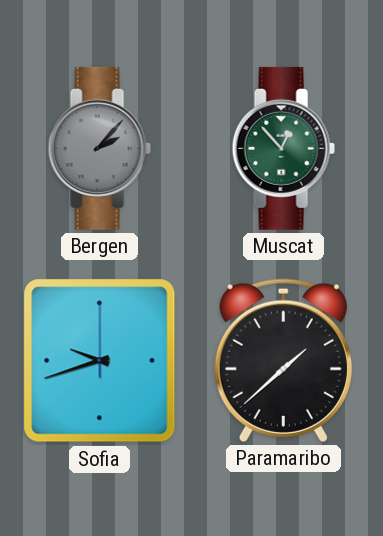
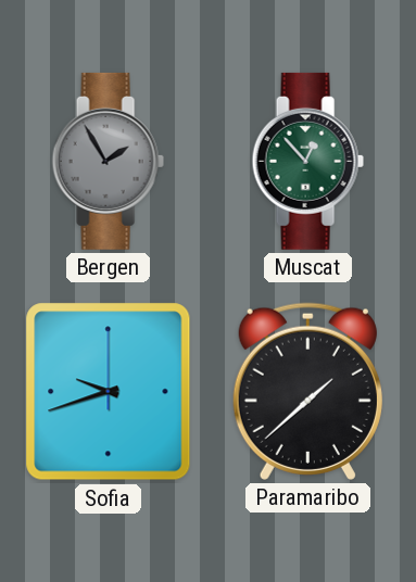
Bergen: 2:07 -> 1:55
